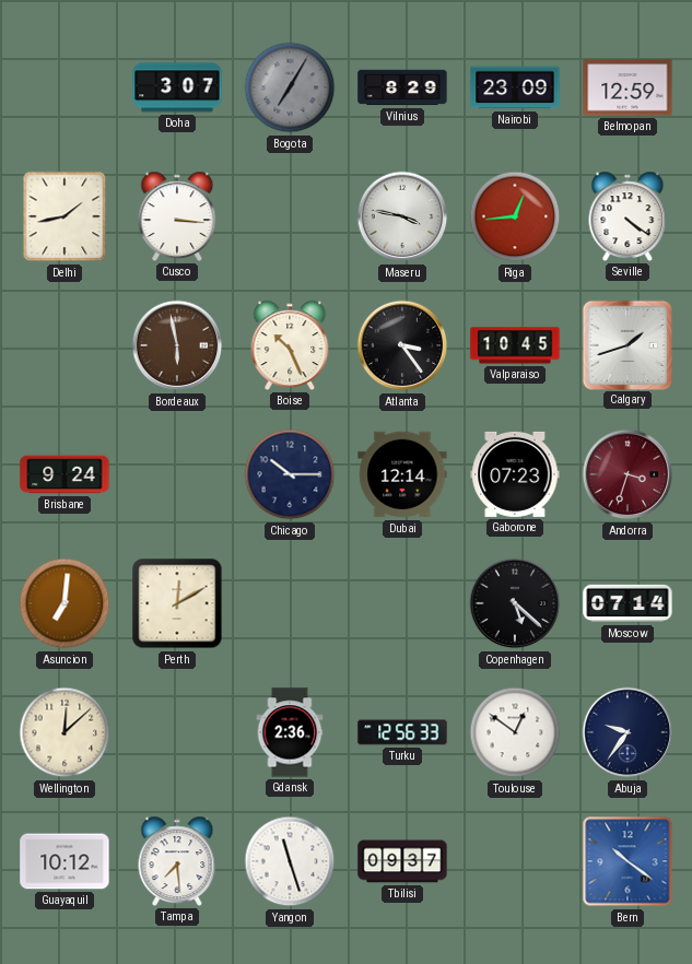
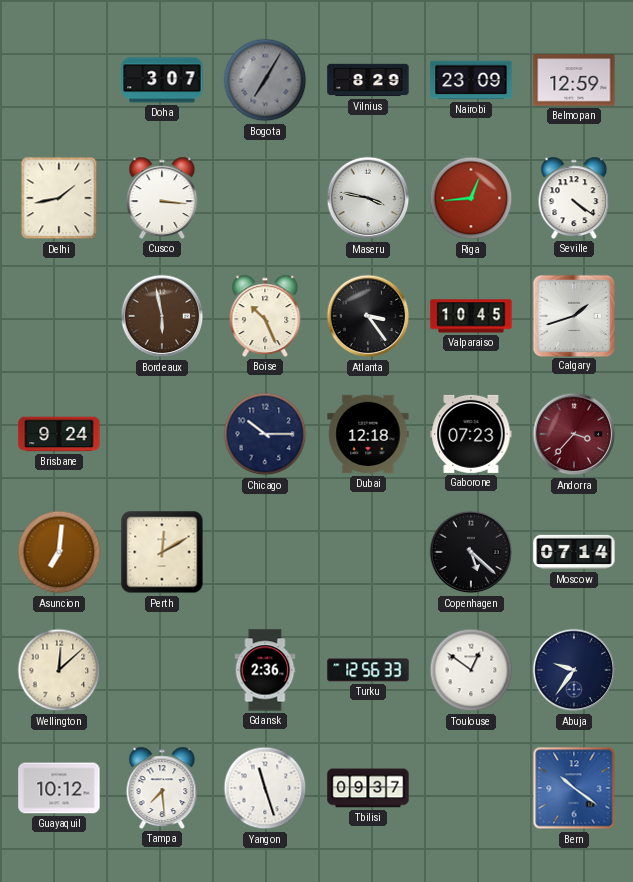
Dubai: 12:14 -> 12:18
Andorra: 3:33 -> 3:37
